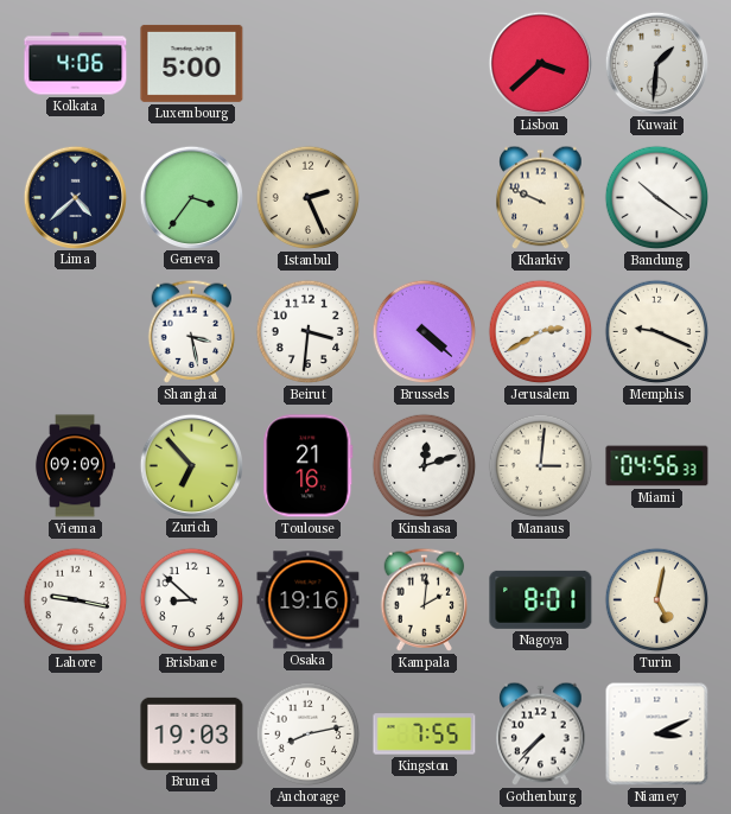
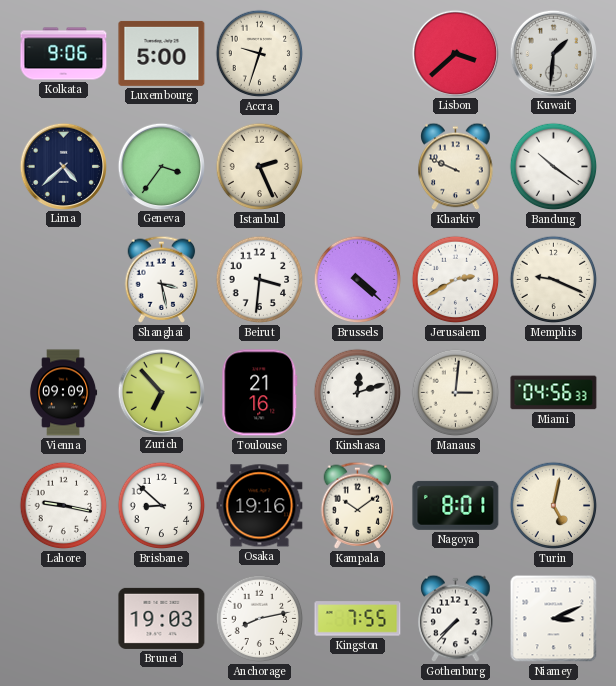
Kolkata: 4:06 -> 9:06
Accra: none -> 9:33
Kampala: 2:01 -> 10:09
